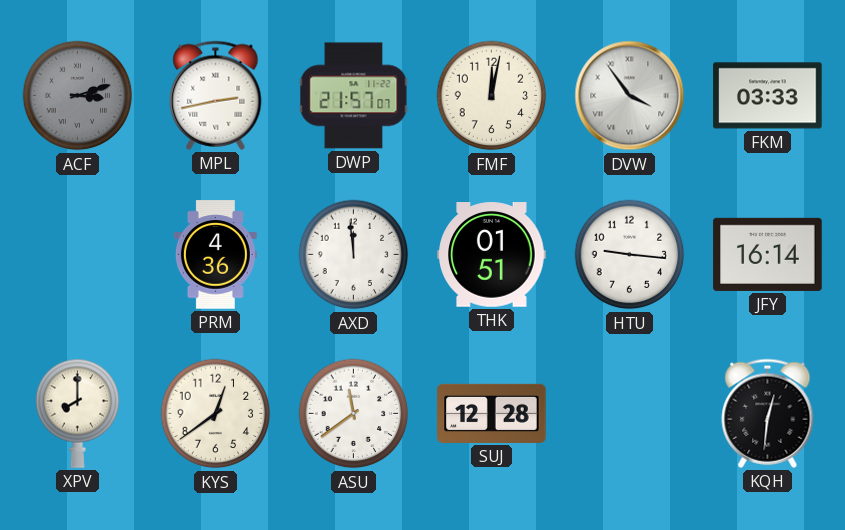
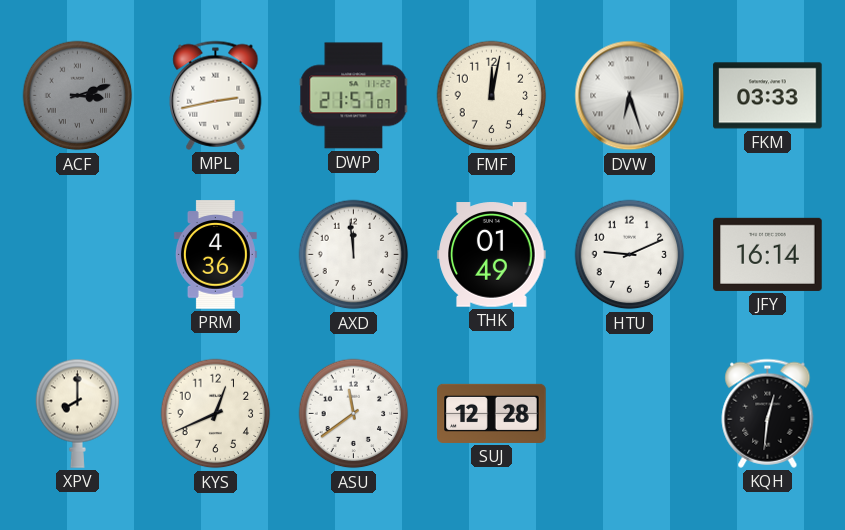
DVW: 3:54 -> 6:27
THK: 01:51 -> 01:49
HTU: 9:16 -> 9:11
KYS: 12:39 -> 12:41
